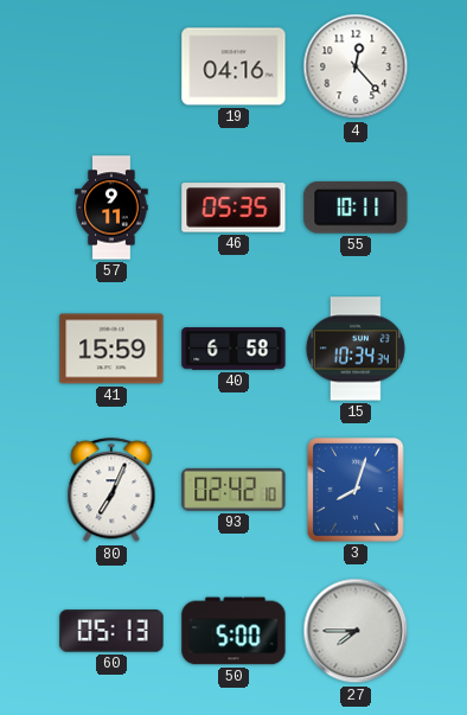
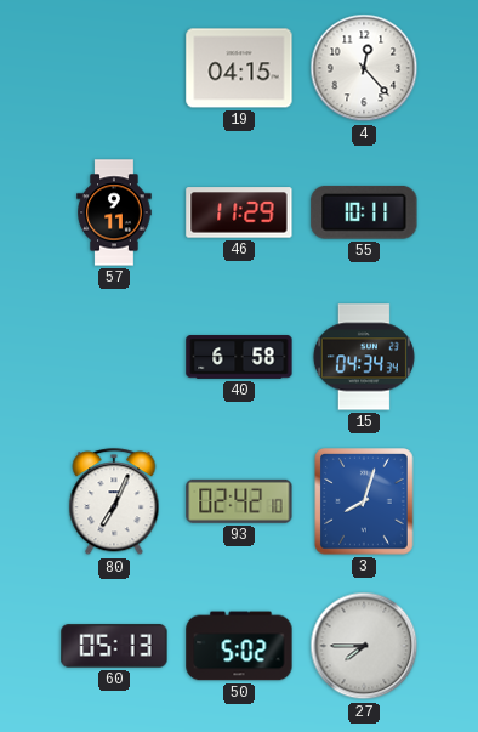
19: 04:16 -> 04:15
46: 05:35 -> 11:29
41: 15:59 -> none
15: 10:34 -> 04:34
50: 5:00 -> 5:02
